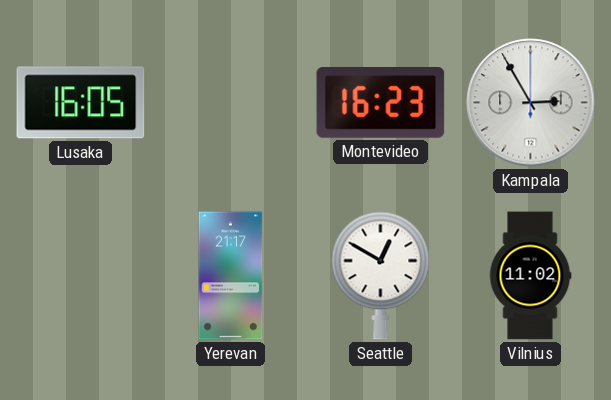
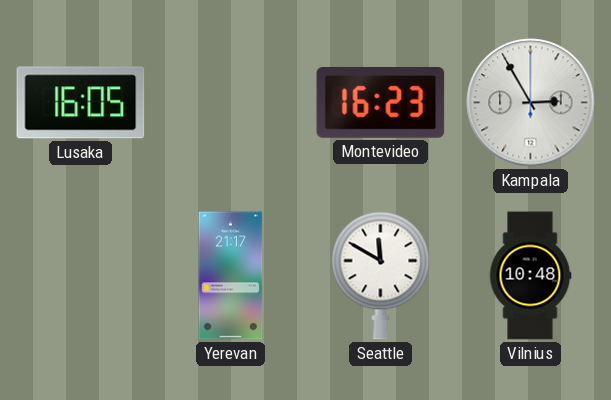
Seattle: 12:50 -> 11:50
Vilnius: 11:02 -> 10:48
